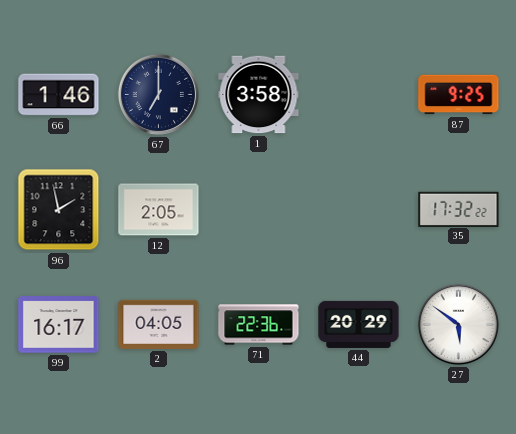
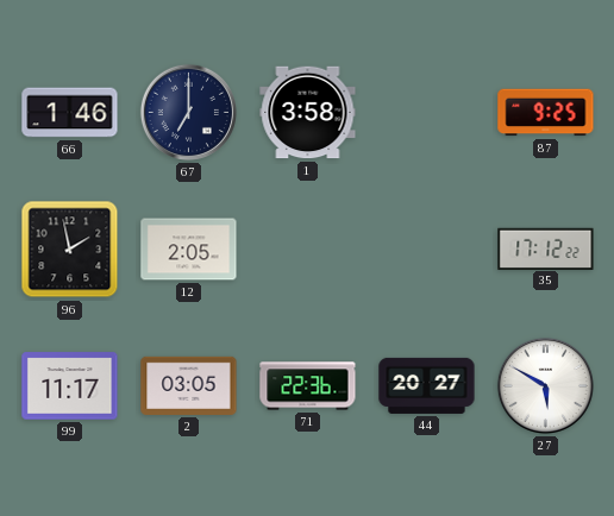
35: 17:32 -> 17:12
99: 16:17 -> 11:17
2: 04:05 -> 03:05
44: 20:29 -> 20:27
27: 5:51 -> 5:50
